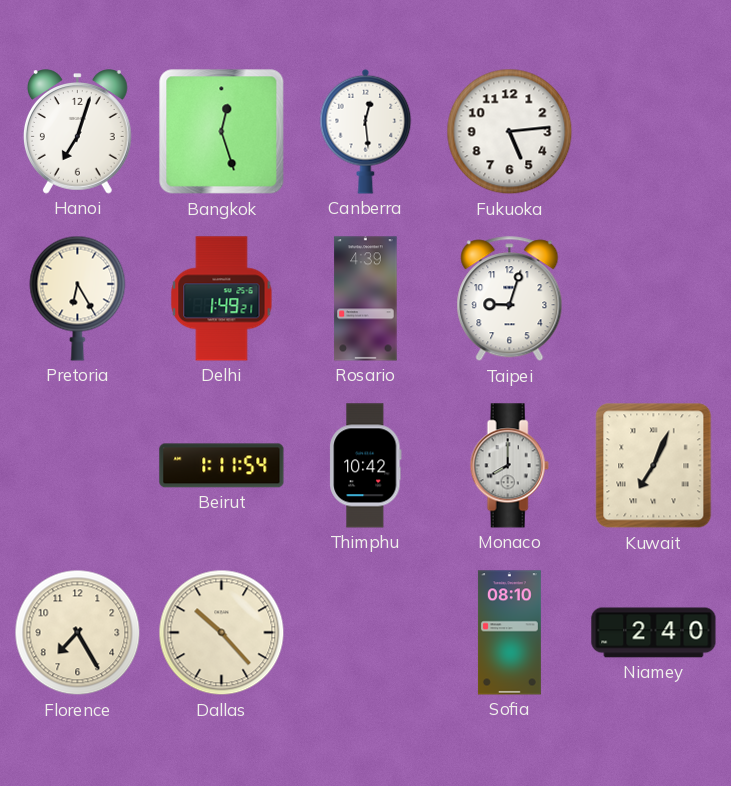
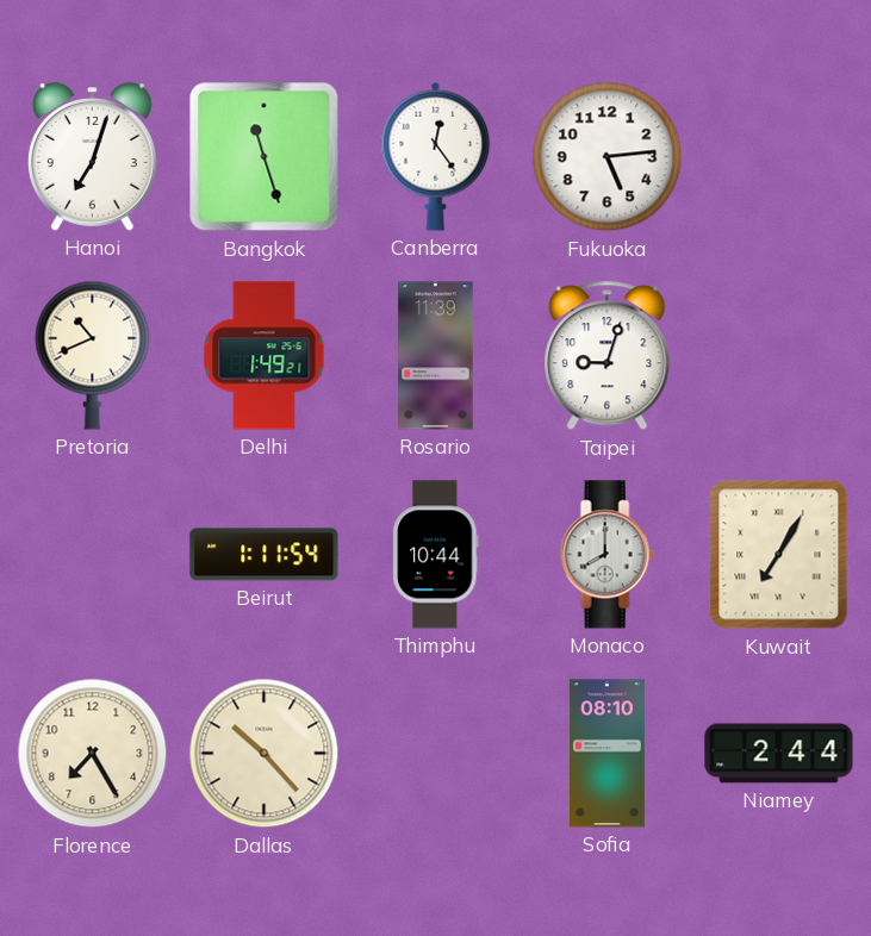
Bangkok: 12:27 -> 11:27
Canberra: 12:29 -> 12:24
Pretoria: 6:25 -> 10:41
Rosario: 4:39 -> 11:39
Thimphu: 10:42 -> 10:44
Kuwait: 7:04 -> 7:05
Niamey: 2:40 -> 2:44
